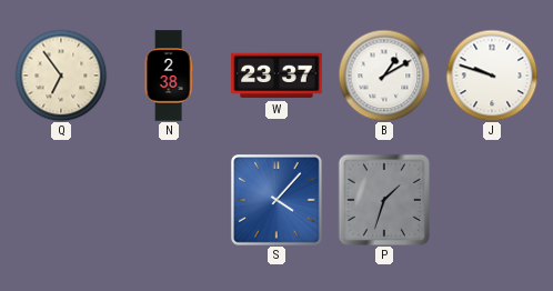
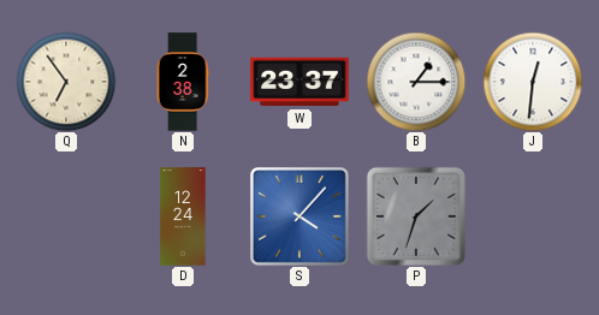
B: 1:10 -> 1:15
J: 9:48 -> 12:31
D: none -> 12:24
